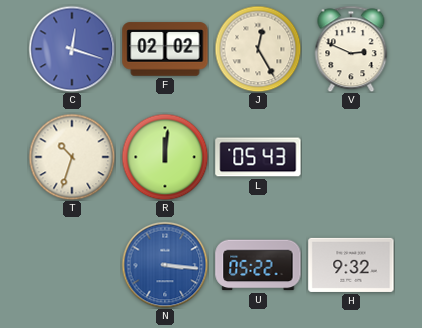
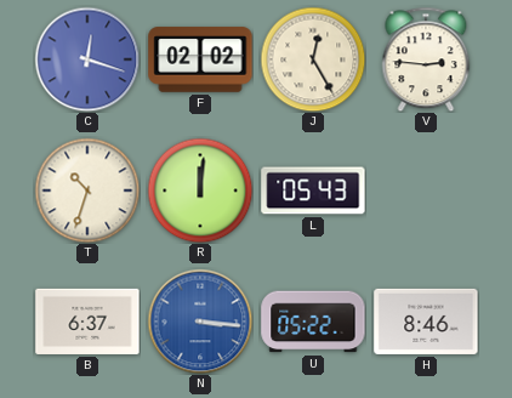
V: 2:49 -> 2:46
B: none -> 6:37
H: 9:32 -> 8:46
